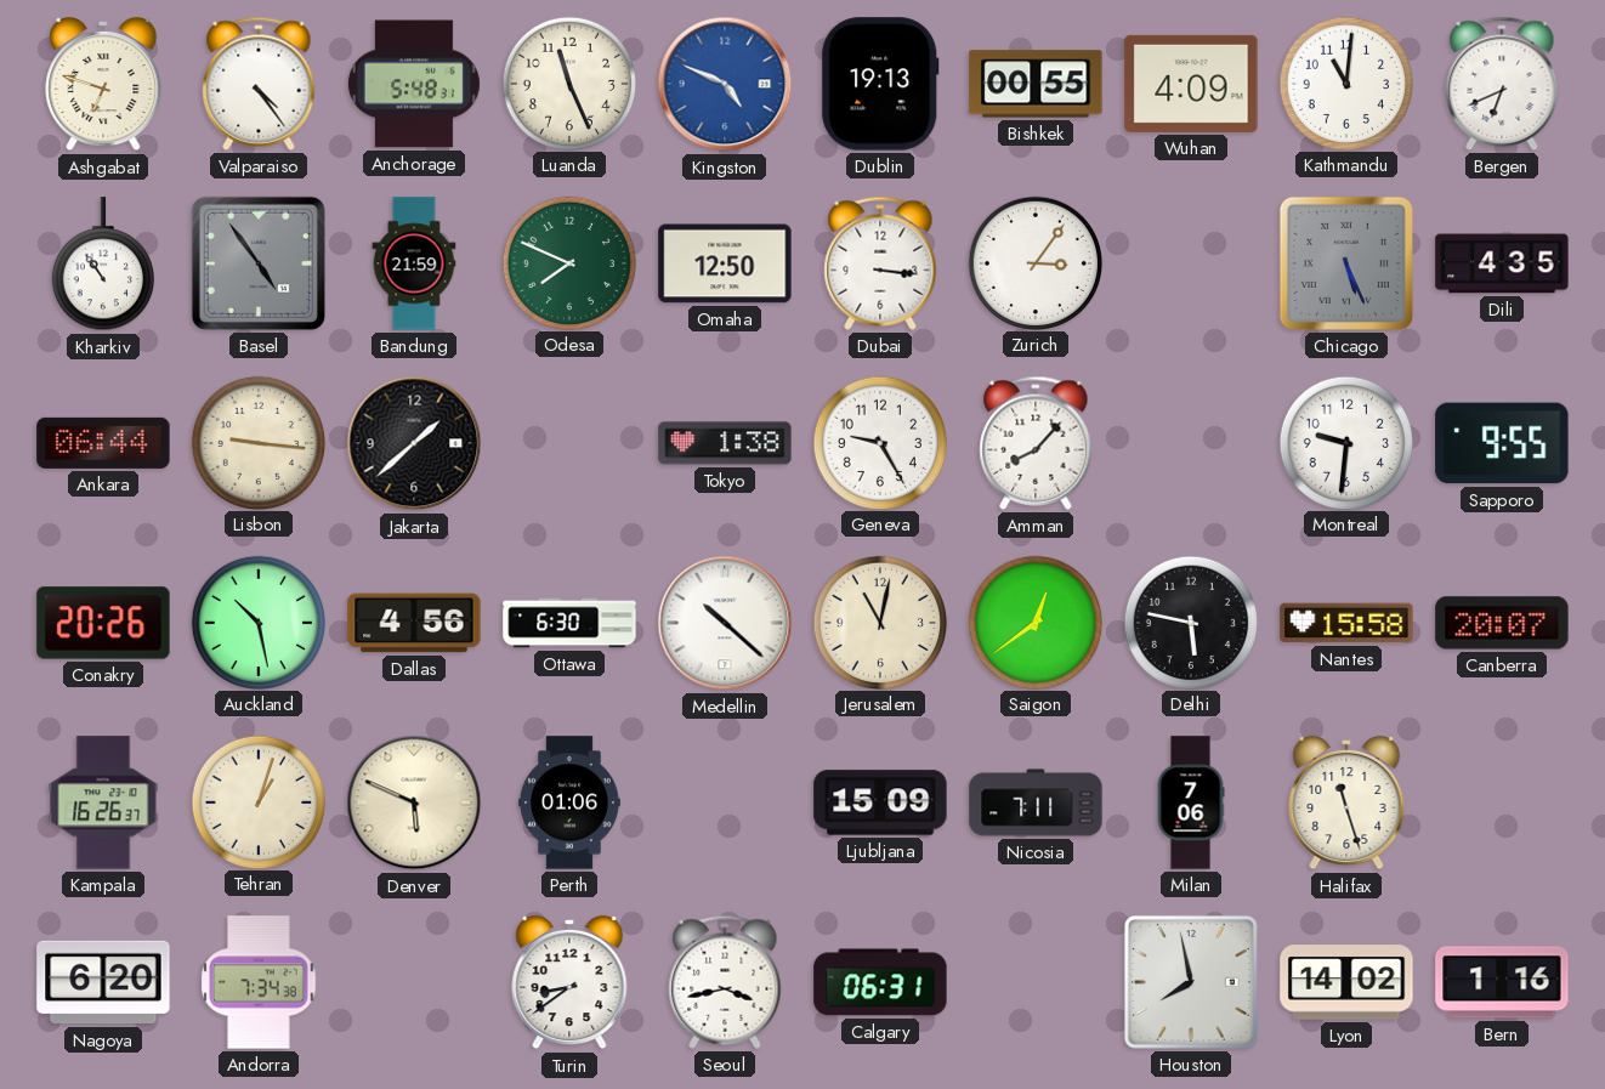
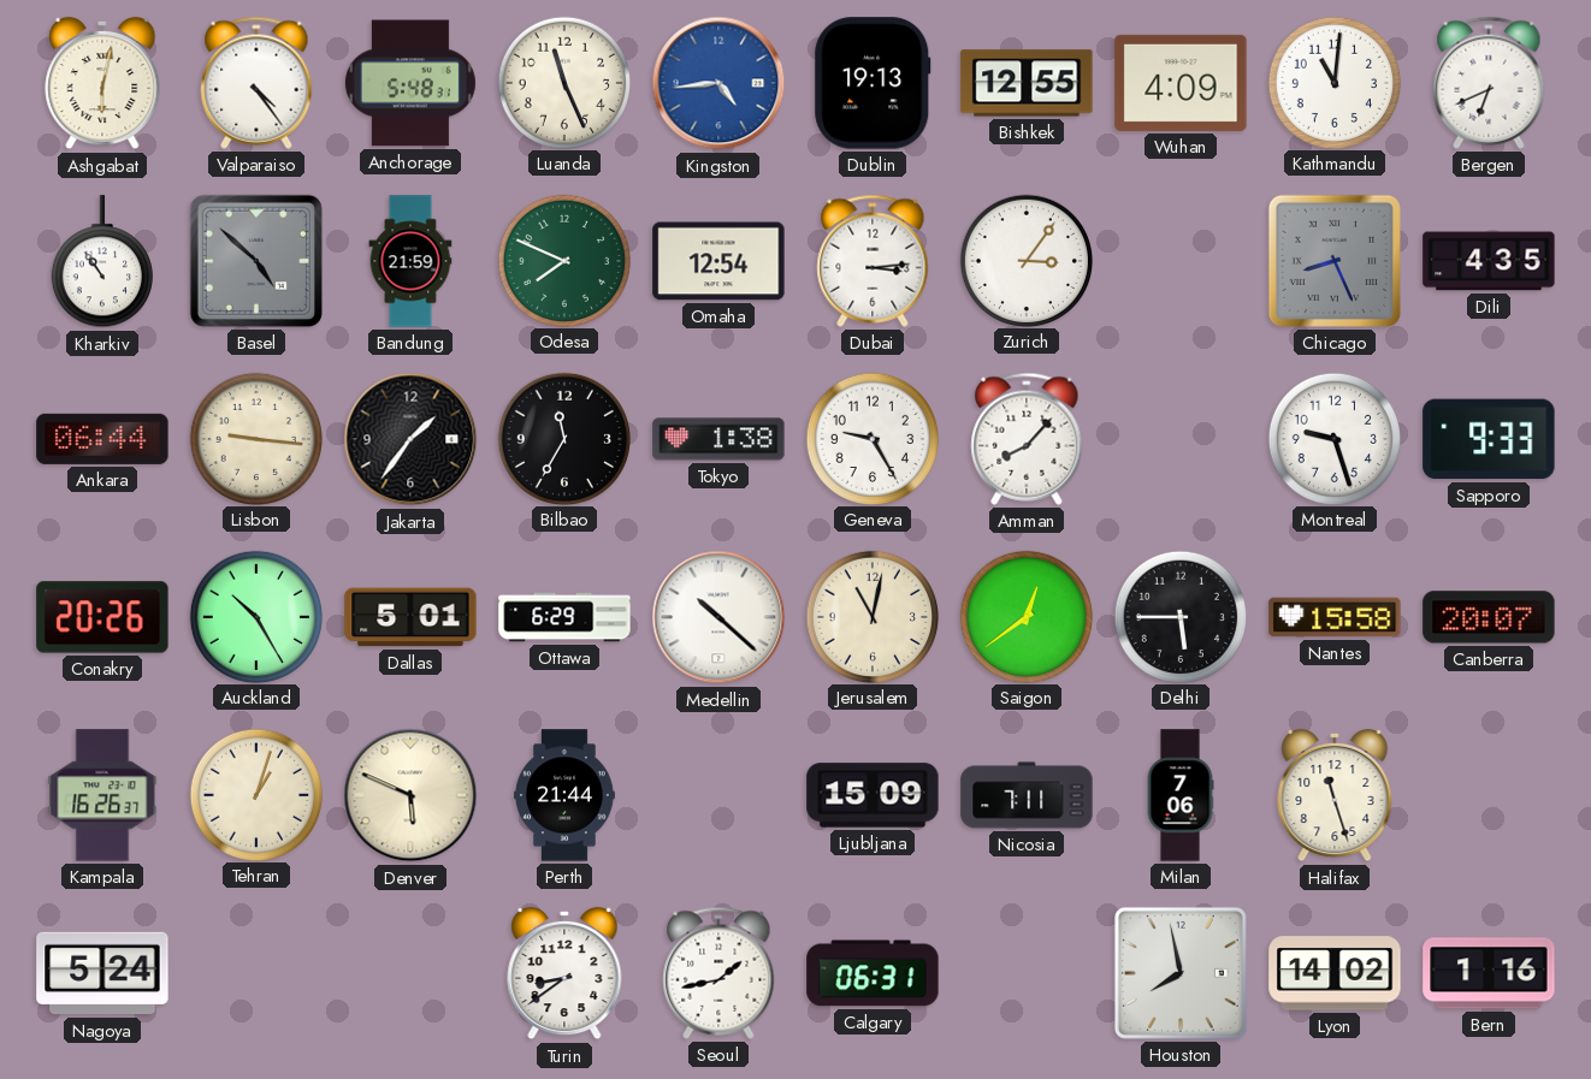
Ashgabat: 6:48 -> 6:02
Kingston: 4:49 -> 4:44
Bishkek: 00:55 -> 12:55
Basel: 4:54 -> 4:52
Omaha: 12:50 -> 12:54
Dubai: 3:16 -> 3:14
Chicago: 5:26 -> 8:26
Jakarta: 1:38 -> 1:36
Bilbao: none -> 11:35
Montreal: 9:31 -> 9:27
Sapporo: 9:55 -> 9:33
Auckland: 10:28 -> 10:25
Dallas: 4:56 -> 5:01
Ottawa: 6:30 -> 6:29
Delhi: 5:47 -> 5:45
Perth: 01:06 -> 21:44
Nagoya: 6:20 -> 5:24
Andorra: 7:34 -> none
Seoul: 3:43 -> 1:43
